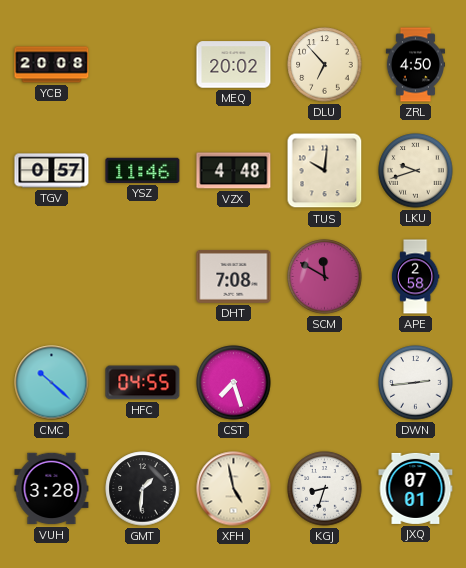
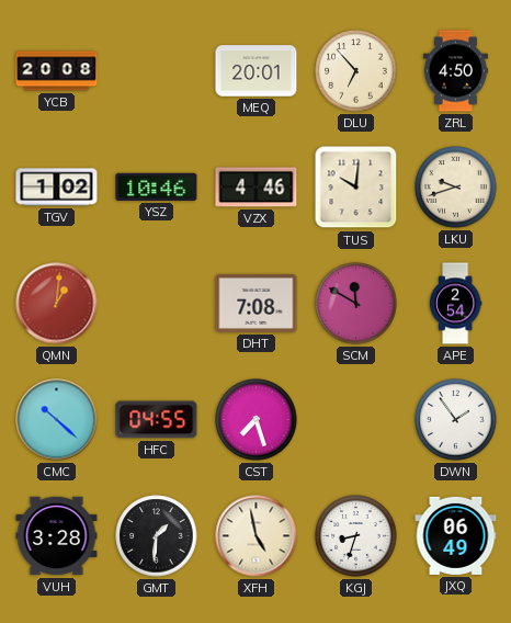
MEQ: 20:02 -> 20:01
TGV: 0:57 -> 1:02
YSZ: 11:46 -> 10:46
VZX: 4:48 -> 4:46
QMN: none -> 1:01
APE: 2:58 -> 2:54
DWN: 2:44 -> 1:54
JXQ: 07:01 -> 06:49
